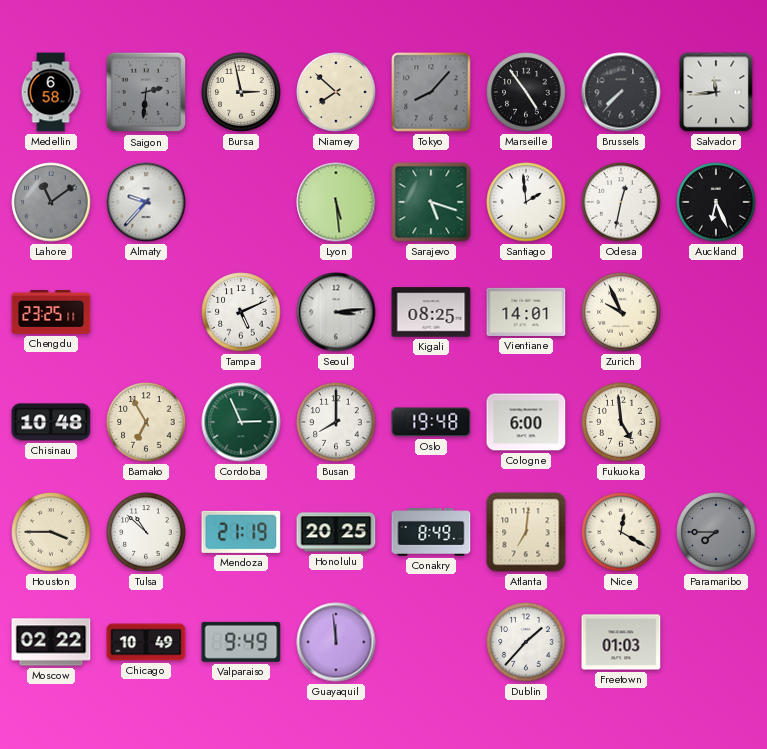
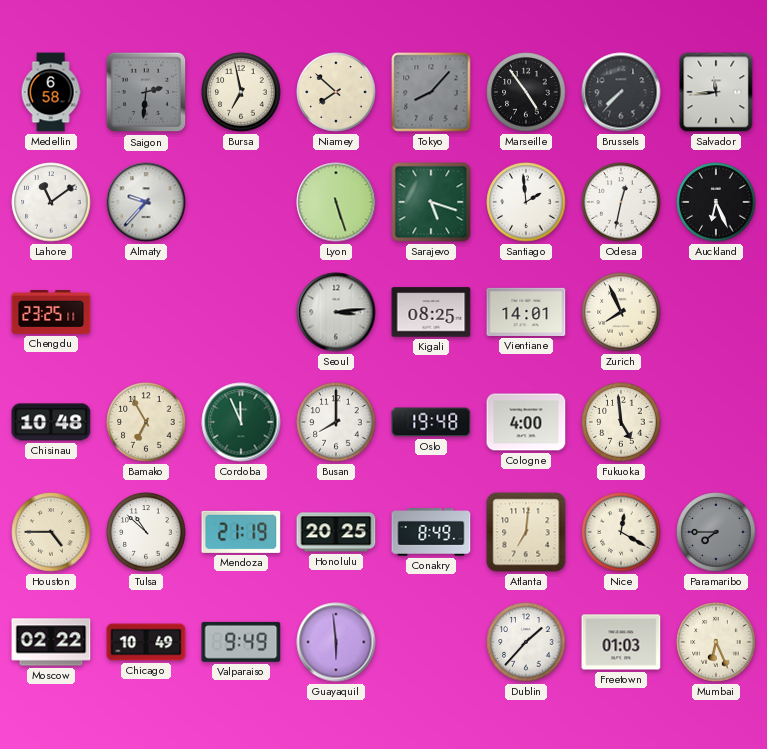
Bursa: 2:58 -> 6:58
Lahore dial: grey -> white
Lyon: 5:29 -> 5:27
Tampa: 5:11 -> none
Zurich: 9:56 -> 7:56
Cordoba: 2:56 -> 11:56
Cologne: 6:00 -> 4:00
Houston: 3:45 -> 4:45
Guayaquil: 11:59 -> 5:59
Mumbai: none -> 6:26
